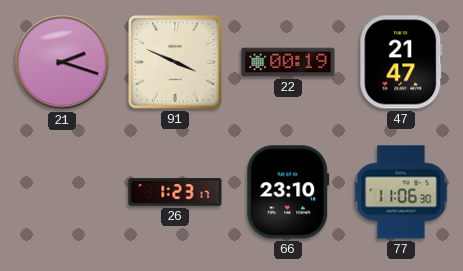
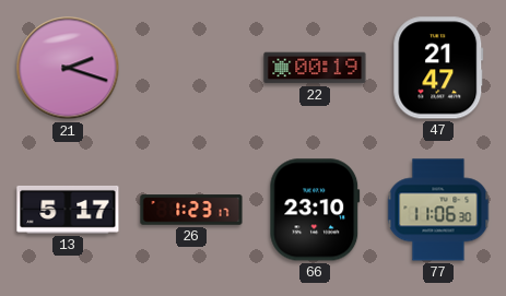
91: 3:49 -> none
13: none -> 5:17
